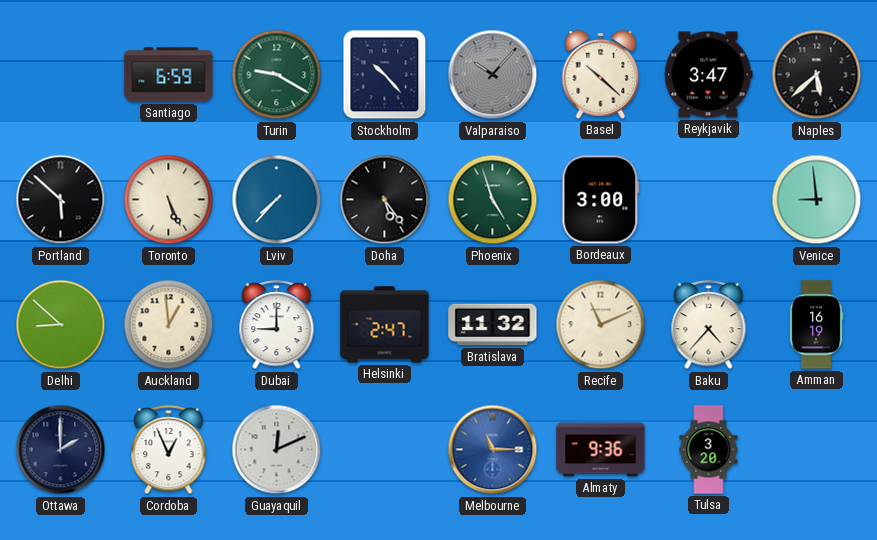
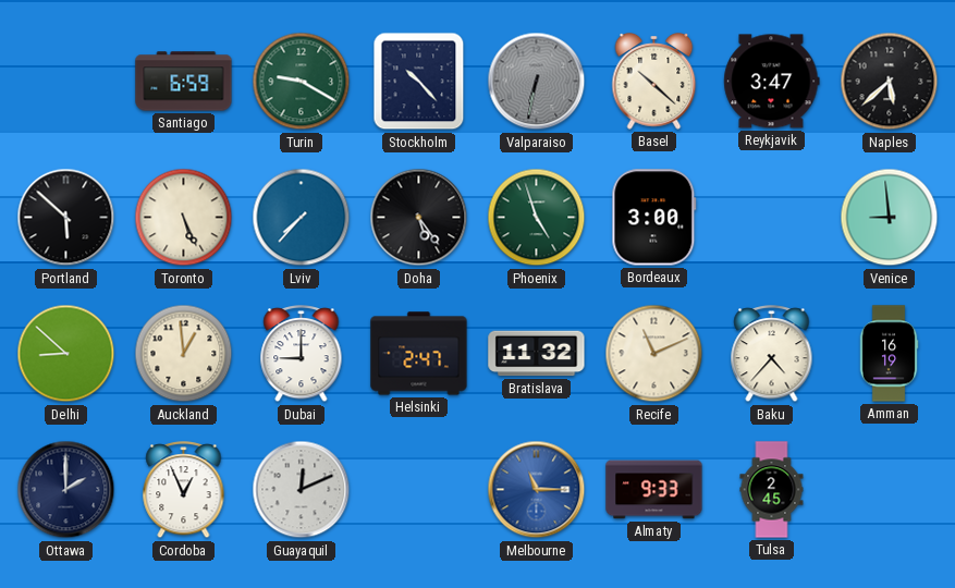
Valparaiso: 10:07 -> 6:32
Almaty: 9:36 -> 9:33
Tulsa: 3:20 -> 2:45
